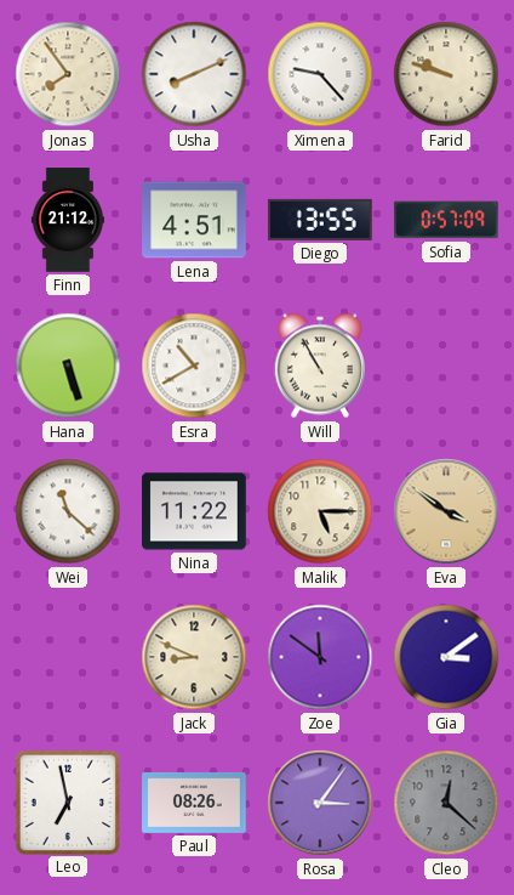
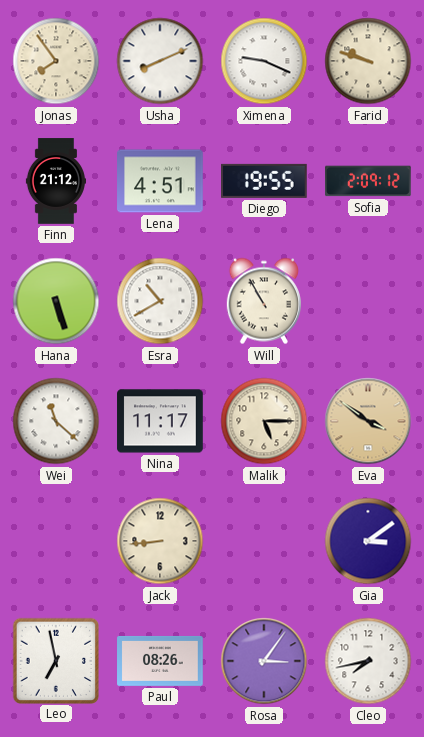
Ximena: 9:23 -> 9:19
Diego: 13:55 -> 19:55
Sofia: 0:57 -> 2:09
Nina: 11:22 -> 11:17
Jack: 8:49 -> 8:44
Zoe: 11:51 -> none
Cleo: 12:22 -> 7:43
Cleo dial: grey -> white
